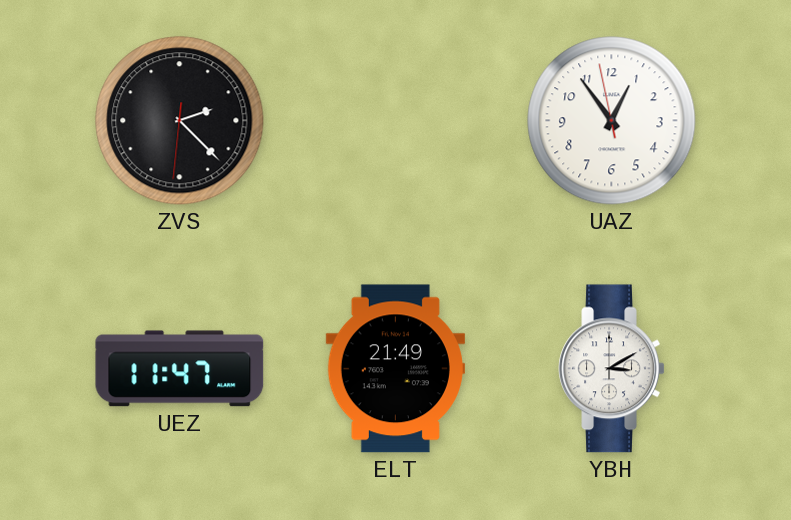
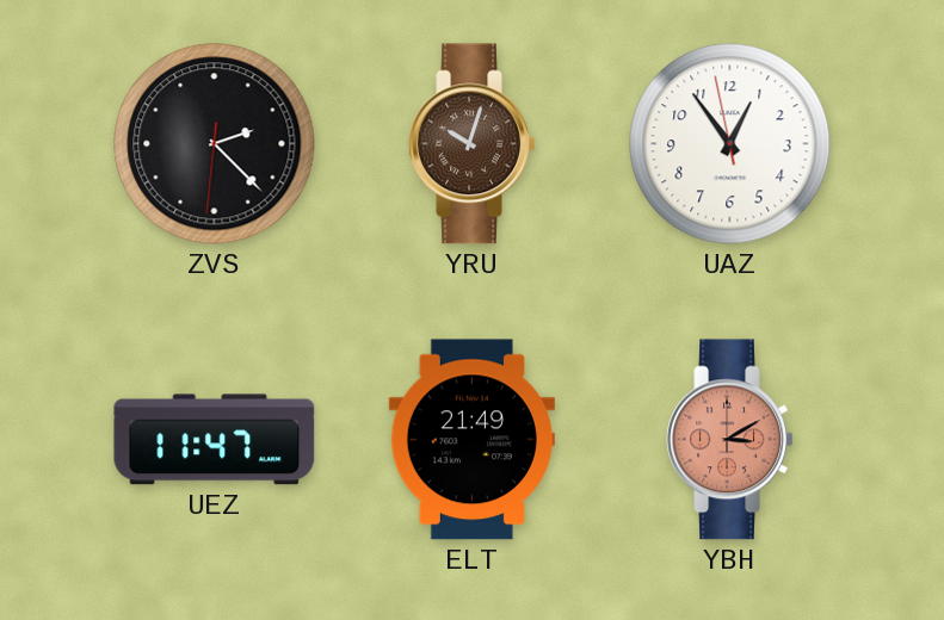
YRU: none -> 10:03
YBH dial: white -> salmon
